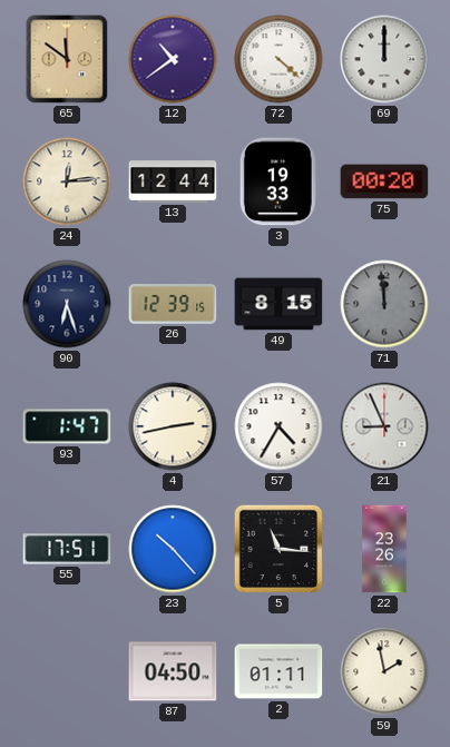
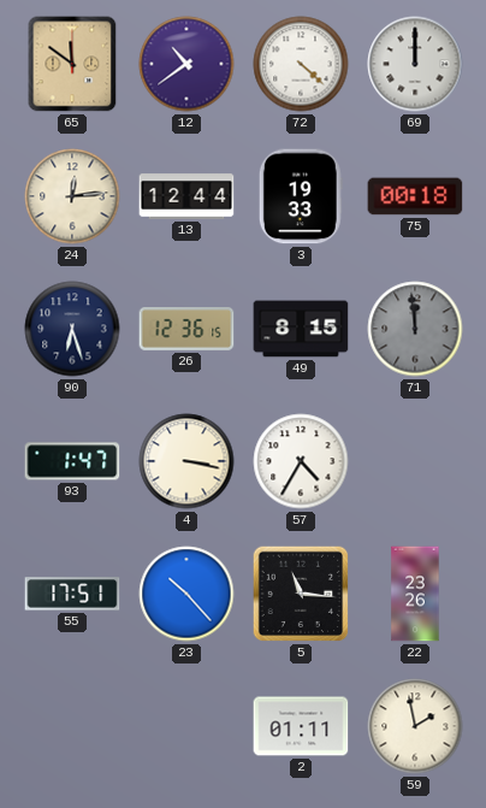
75: 00:20 -> 00:18
26: 12:39 -> 12:36
4: 2:43 -> 3:17
21: 8:56 -> none
87: 04:50 -> none
